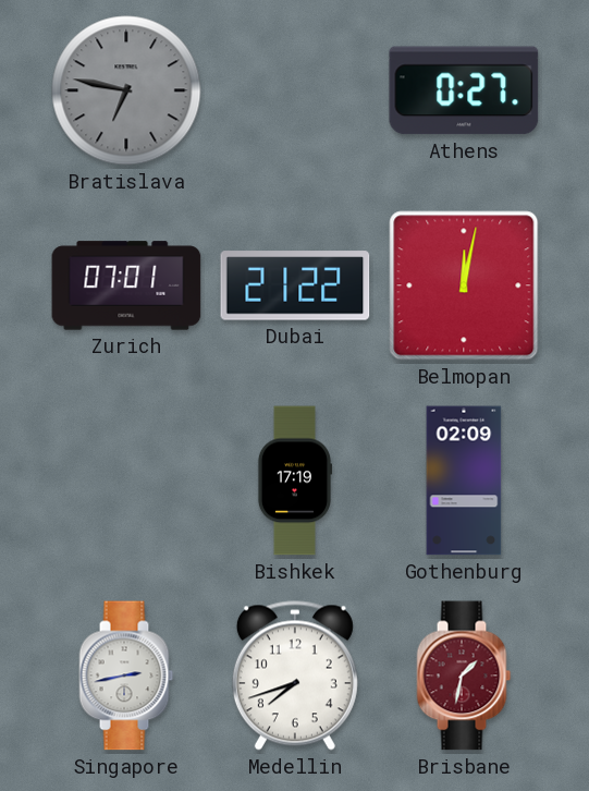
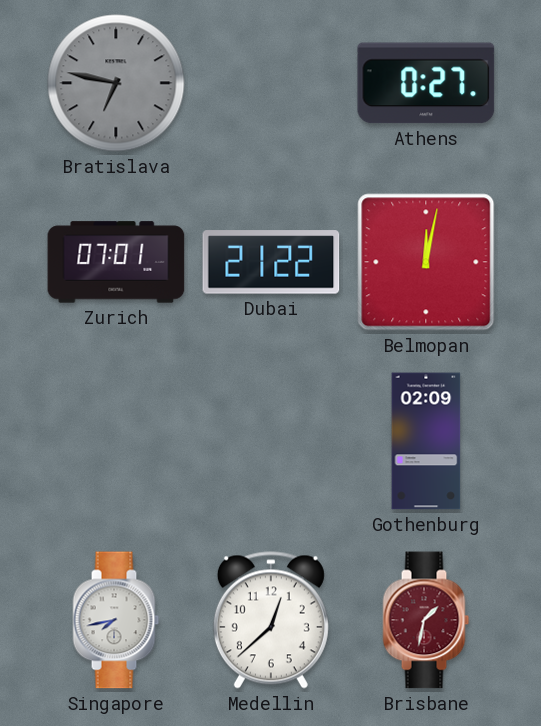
Bishkek: 17:19 -> none
Singapore: 2:43 -> 7:43
Medellin: 7:42 -> 12:38
